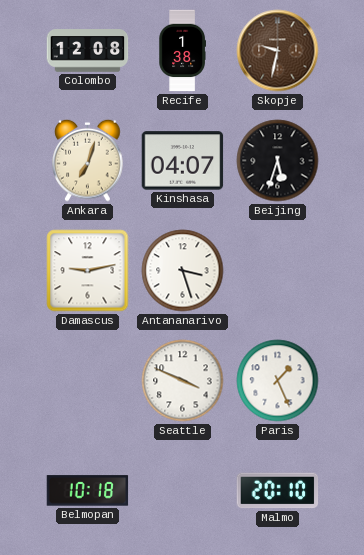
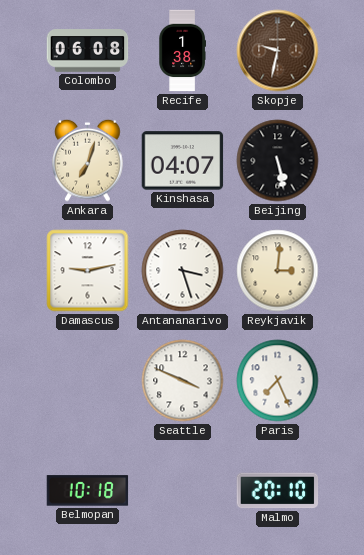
Colombo: 12:08 -> 06:08
Beijing: 5:33 -> 5:28
Reykjavik: none -> 3:01
Paris: 1:26 -> 7:26
